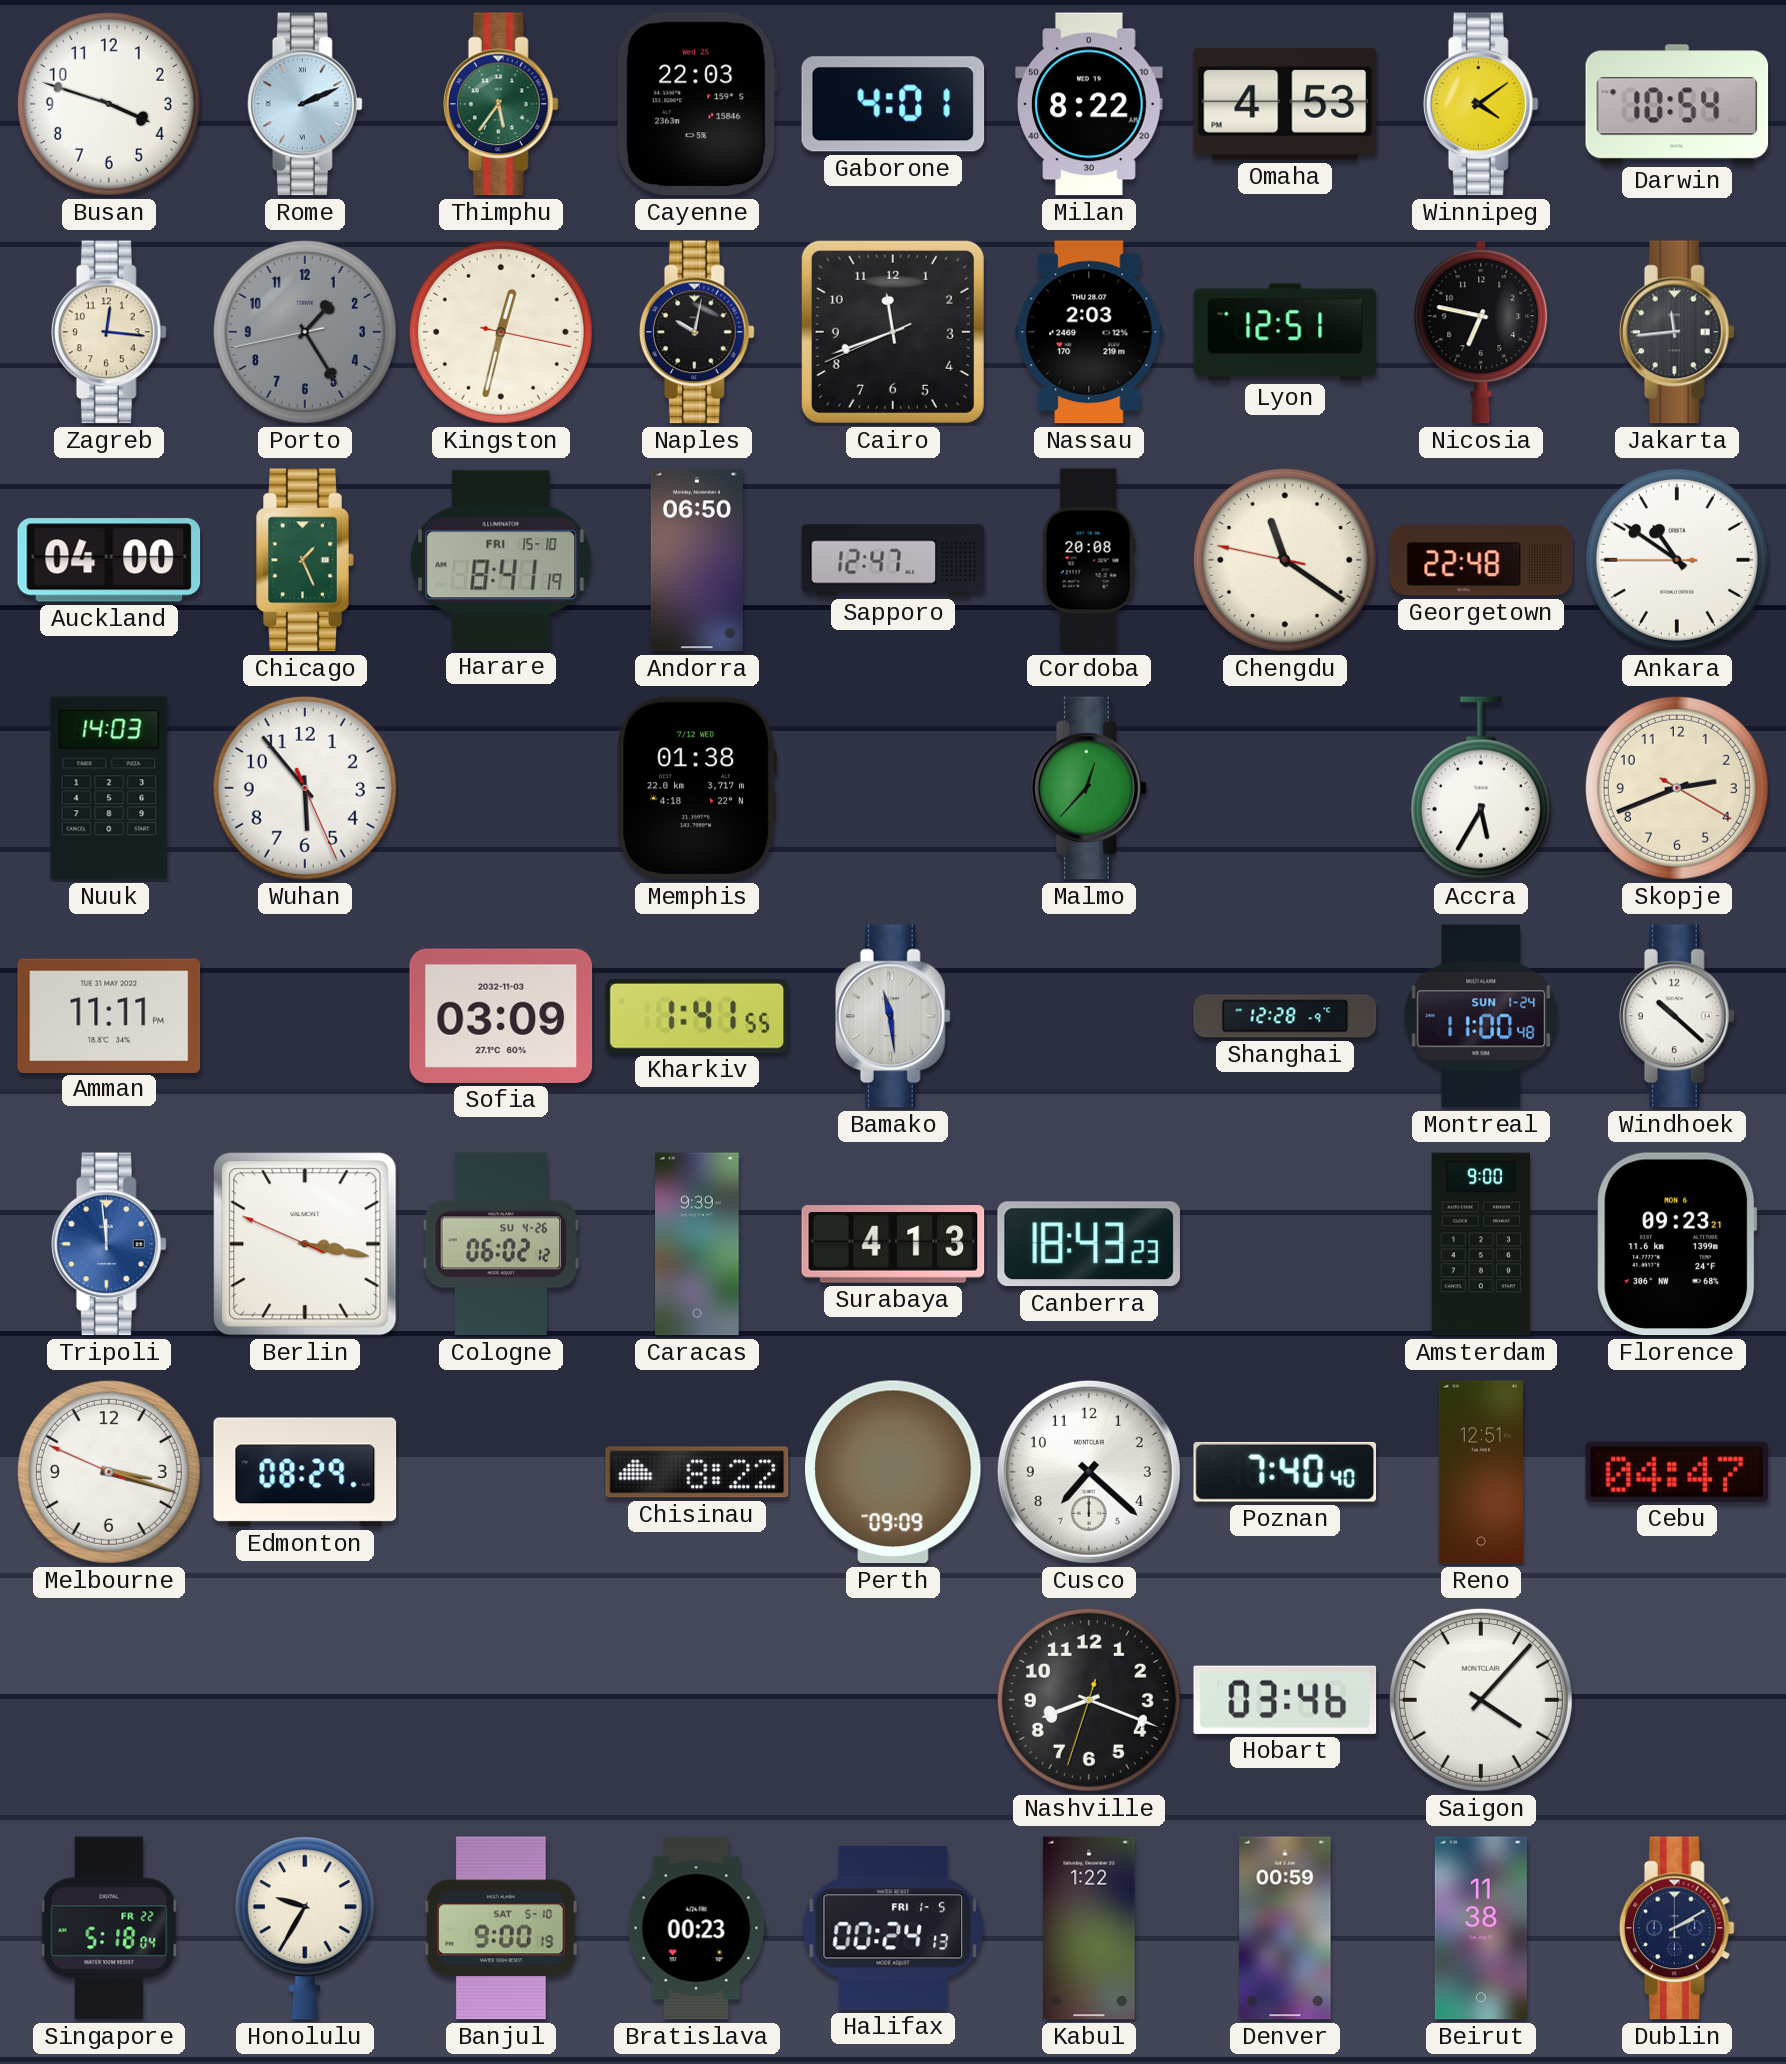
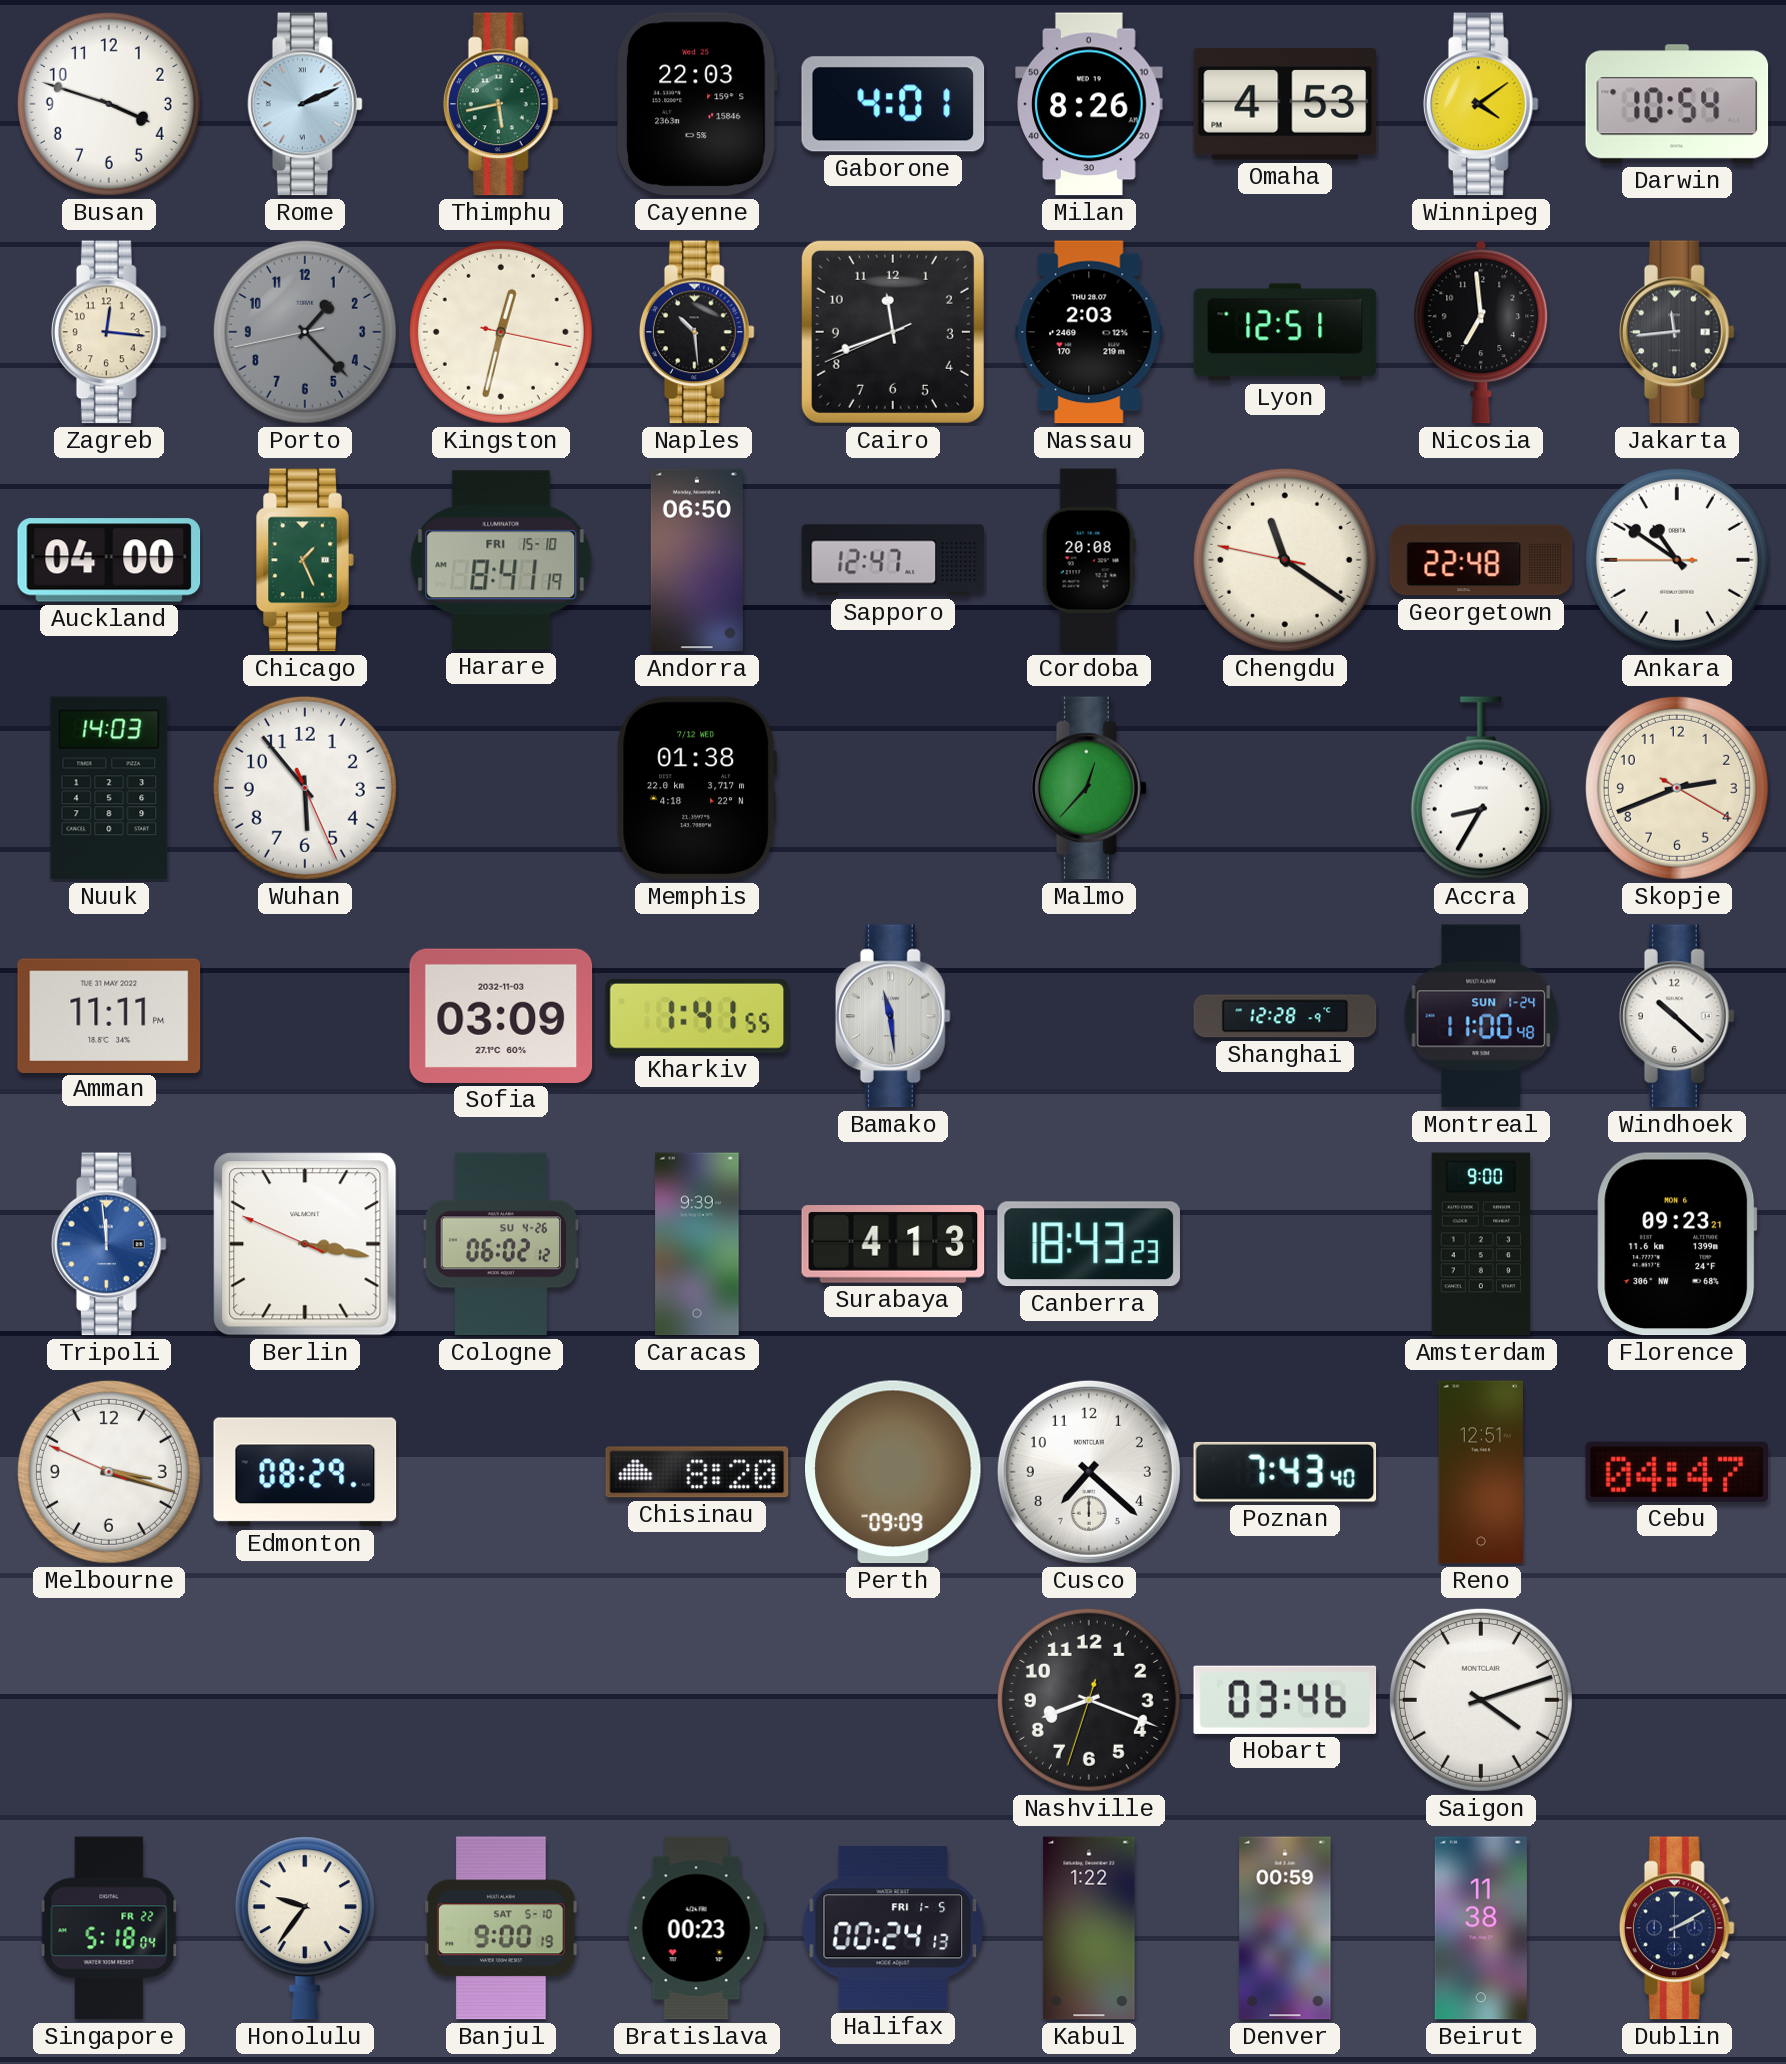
Thimphu: 5:36 -> 5:43
Milan: 8:22 -> 8:26
Porto: 1:24 -> 1:22
Naples: 10:02 -> 10:29
Nicosia: 6:47 -> 6:59
Accra: 5:35 -> 8:35
Chisinau: 8:22 -> 8:20
Poznan: 7:40 -> 7:43
Saigon: 4:07 -> 4:12
Honolulu: 9:35 -> 9:36
